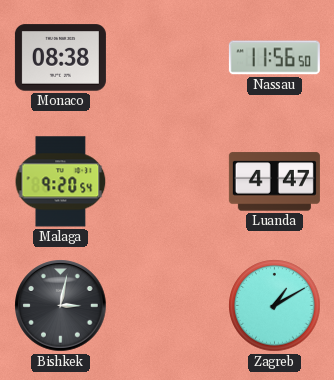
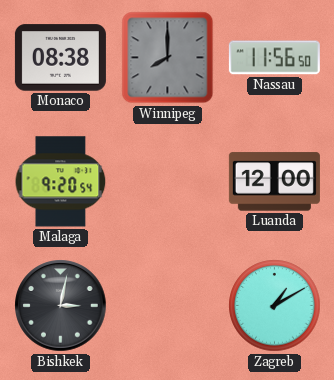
Winnipeg: none -> 8:00
Luanda: 4:47 -> 12:00
